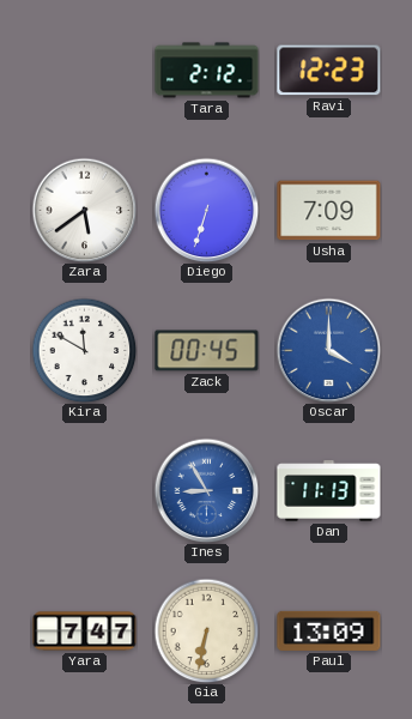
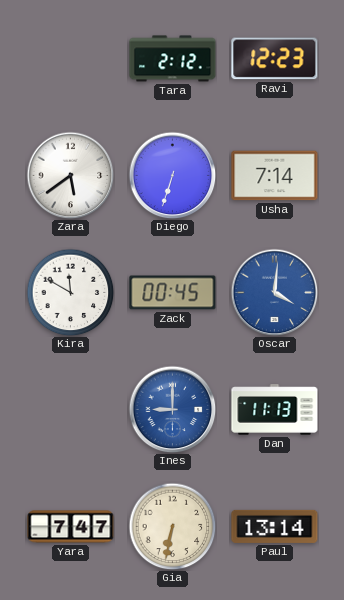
Usha: 7:09 -> 7:14
Oscar: 4:00 -> 4:01
Ines: 8:55 -> 9:00
Paul: 13:09 -> 13:14
